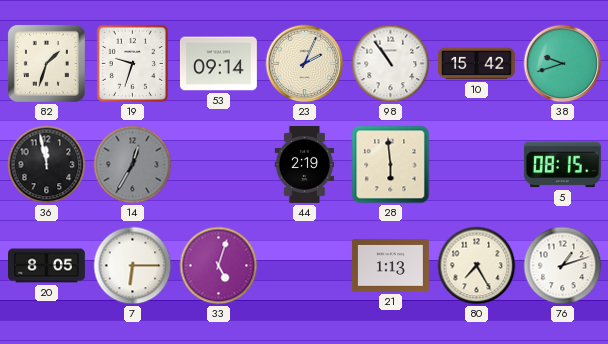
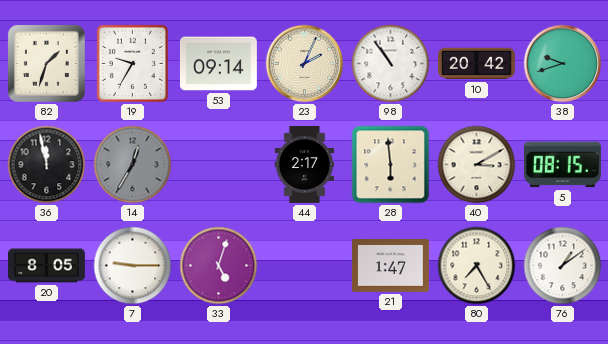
19: 9:33 -> 9:35
10: 15:42 -> 20:42
44: 2:19 -> 2:17
40: none -> 3:10
7: 6:15 -> 9:15
21: 1:13 -> 1:47
76: 1:12 -> 1:09
